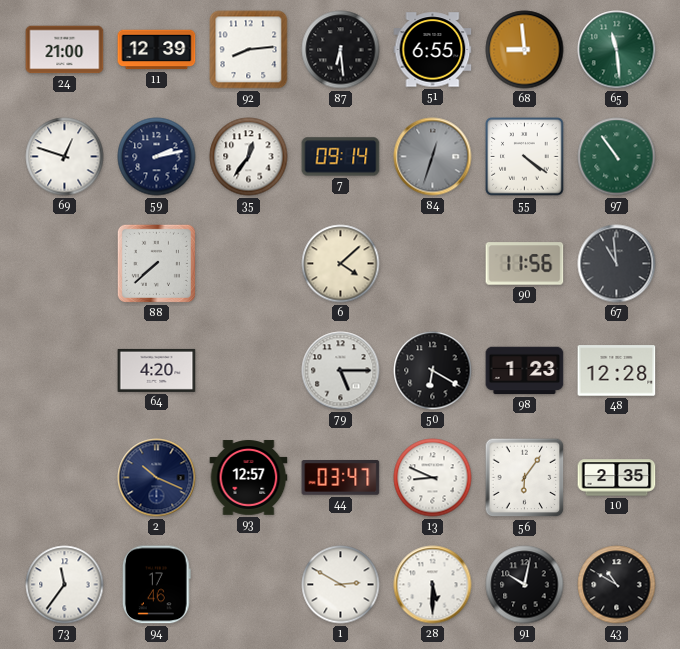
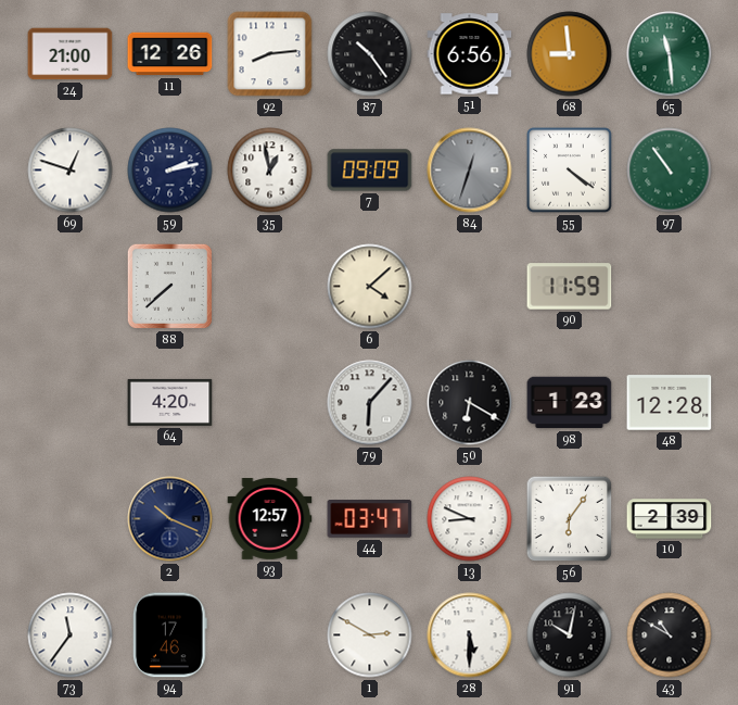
11: 12:39 -> 12:26
87: 6:29 -> 10:24
51: 6:55 -> 6:56
35: 12:36 -> 12:58
7: 09:14 -> 09:09
90: 11:56 -> 11:59
67: 10:59 -> none
79: 5:15 -> 6:07
10: 2:35 -> 2:39
